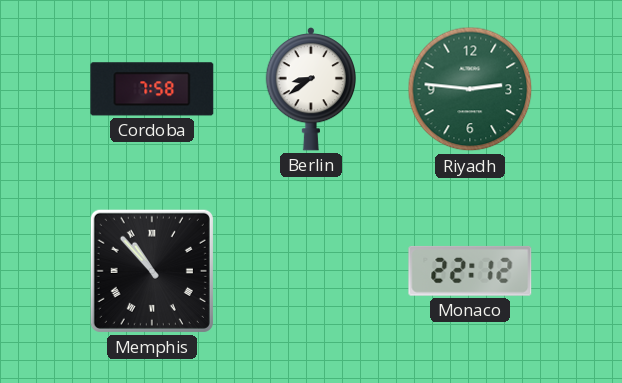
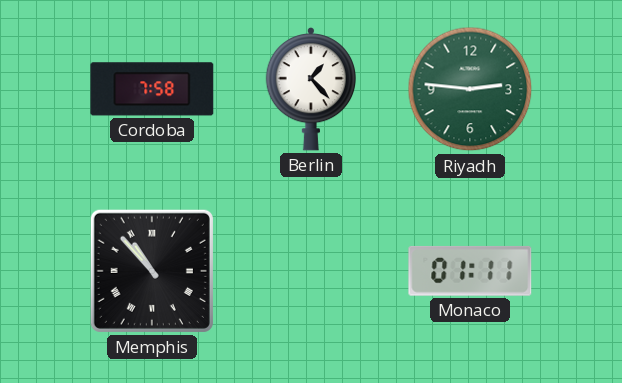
Berlin: 8:39 -> 1:23
Monaco: 22:12 -> 01:11
